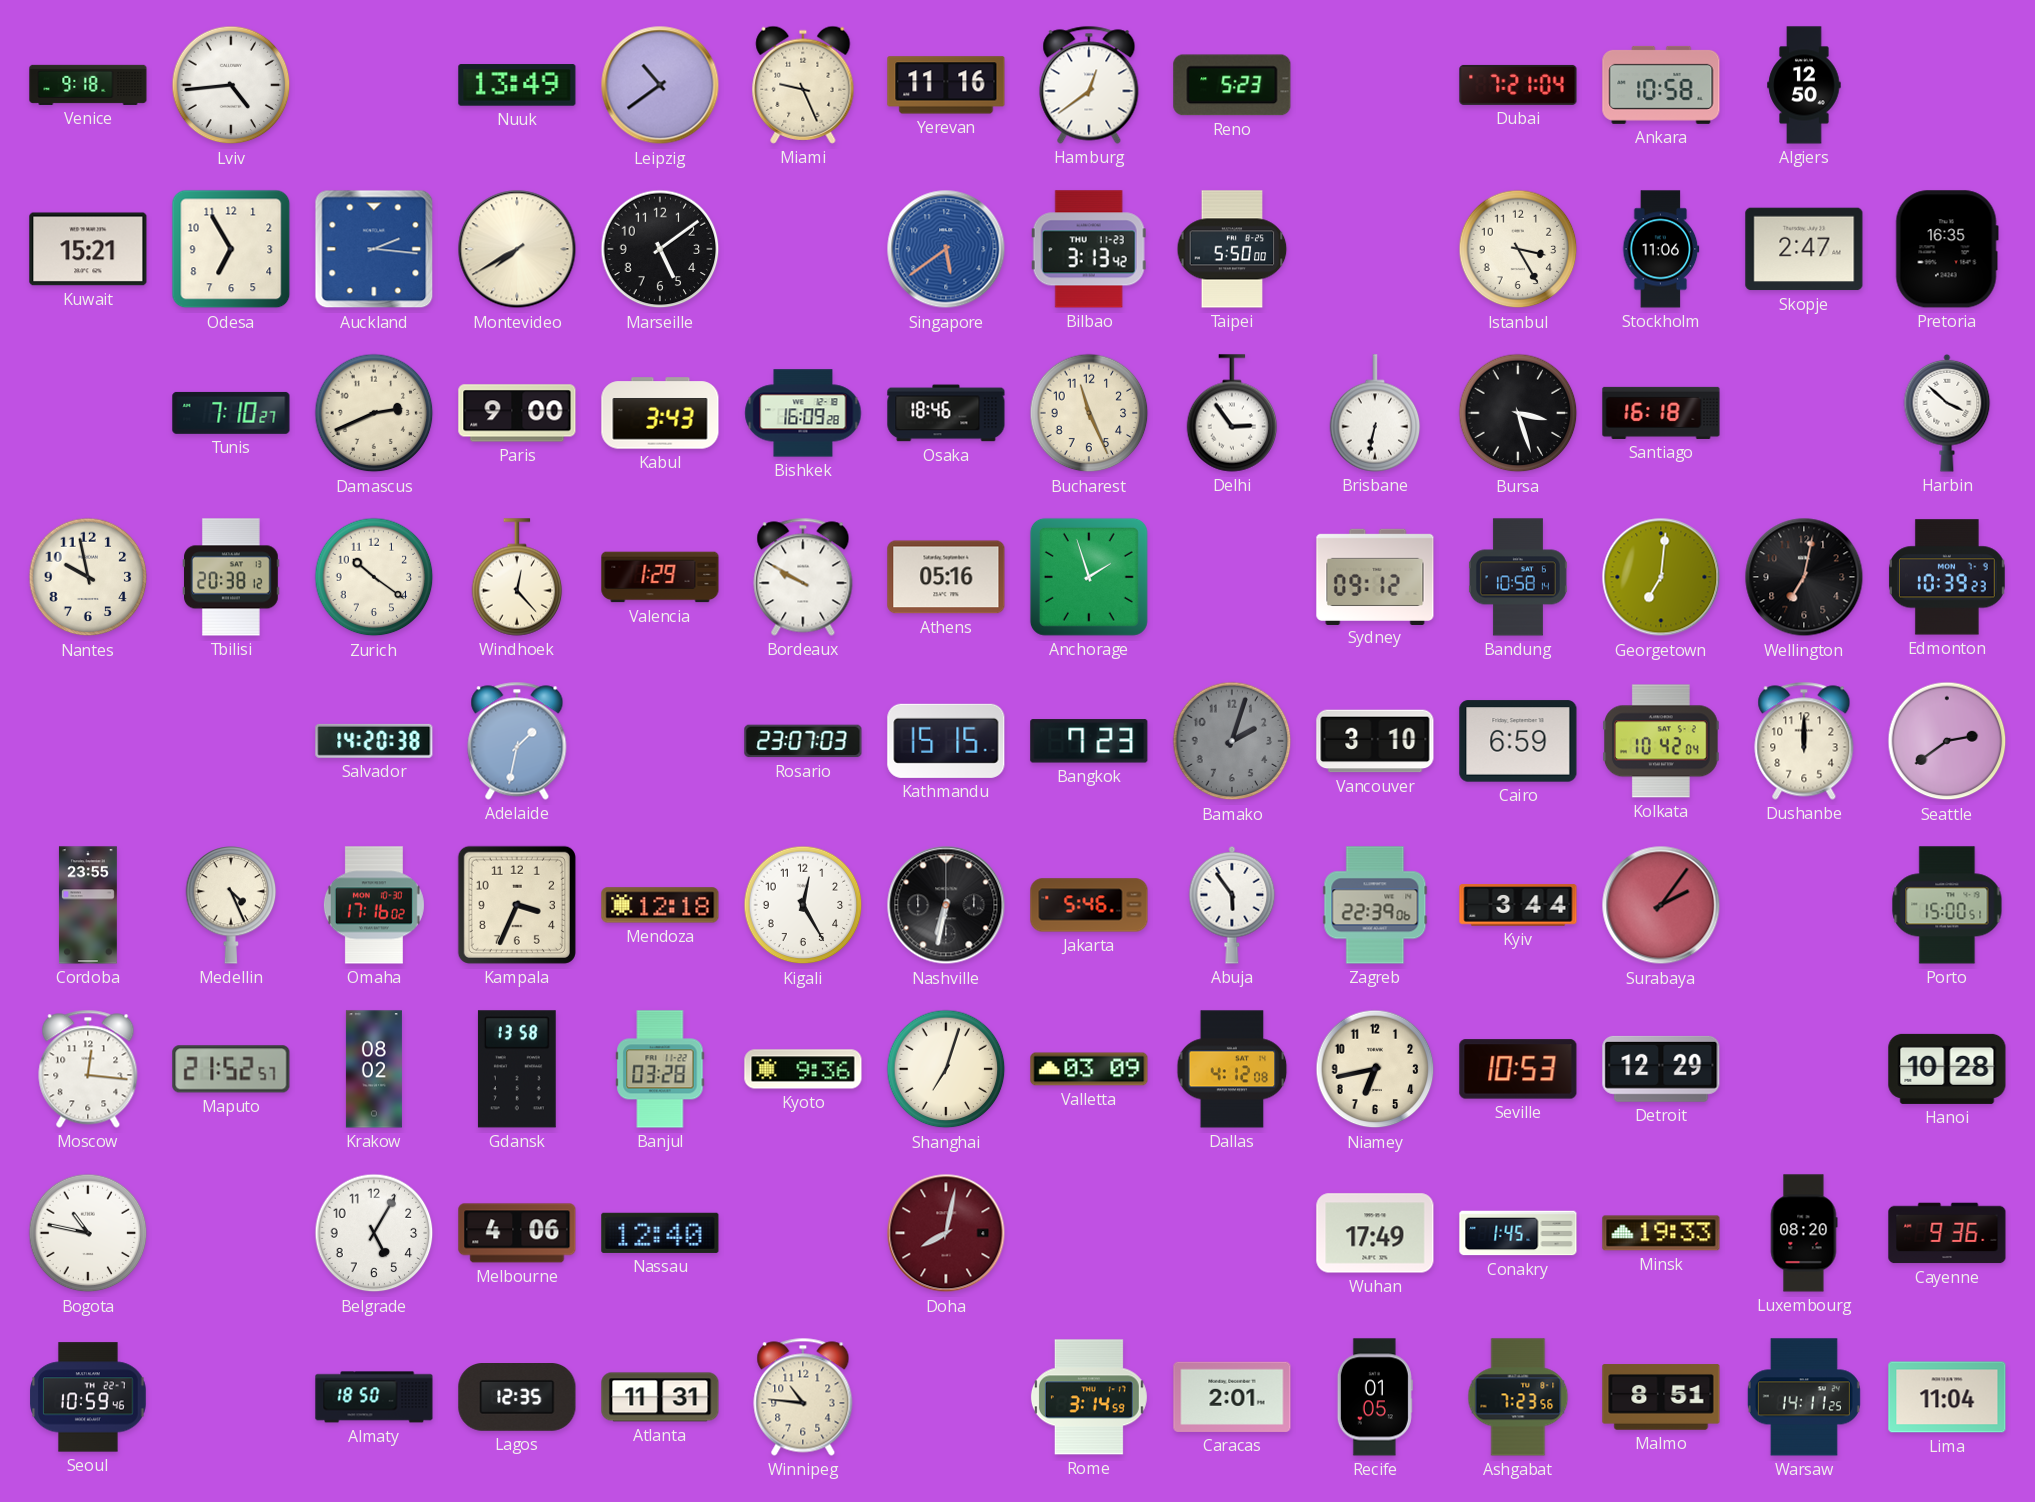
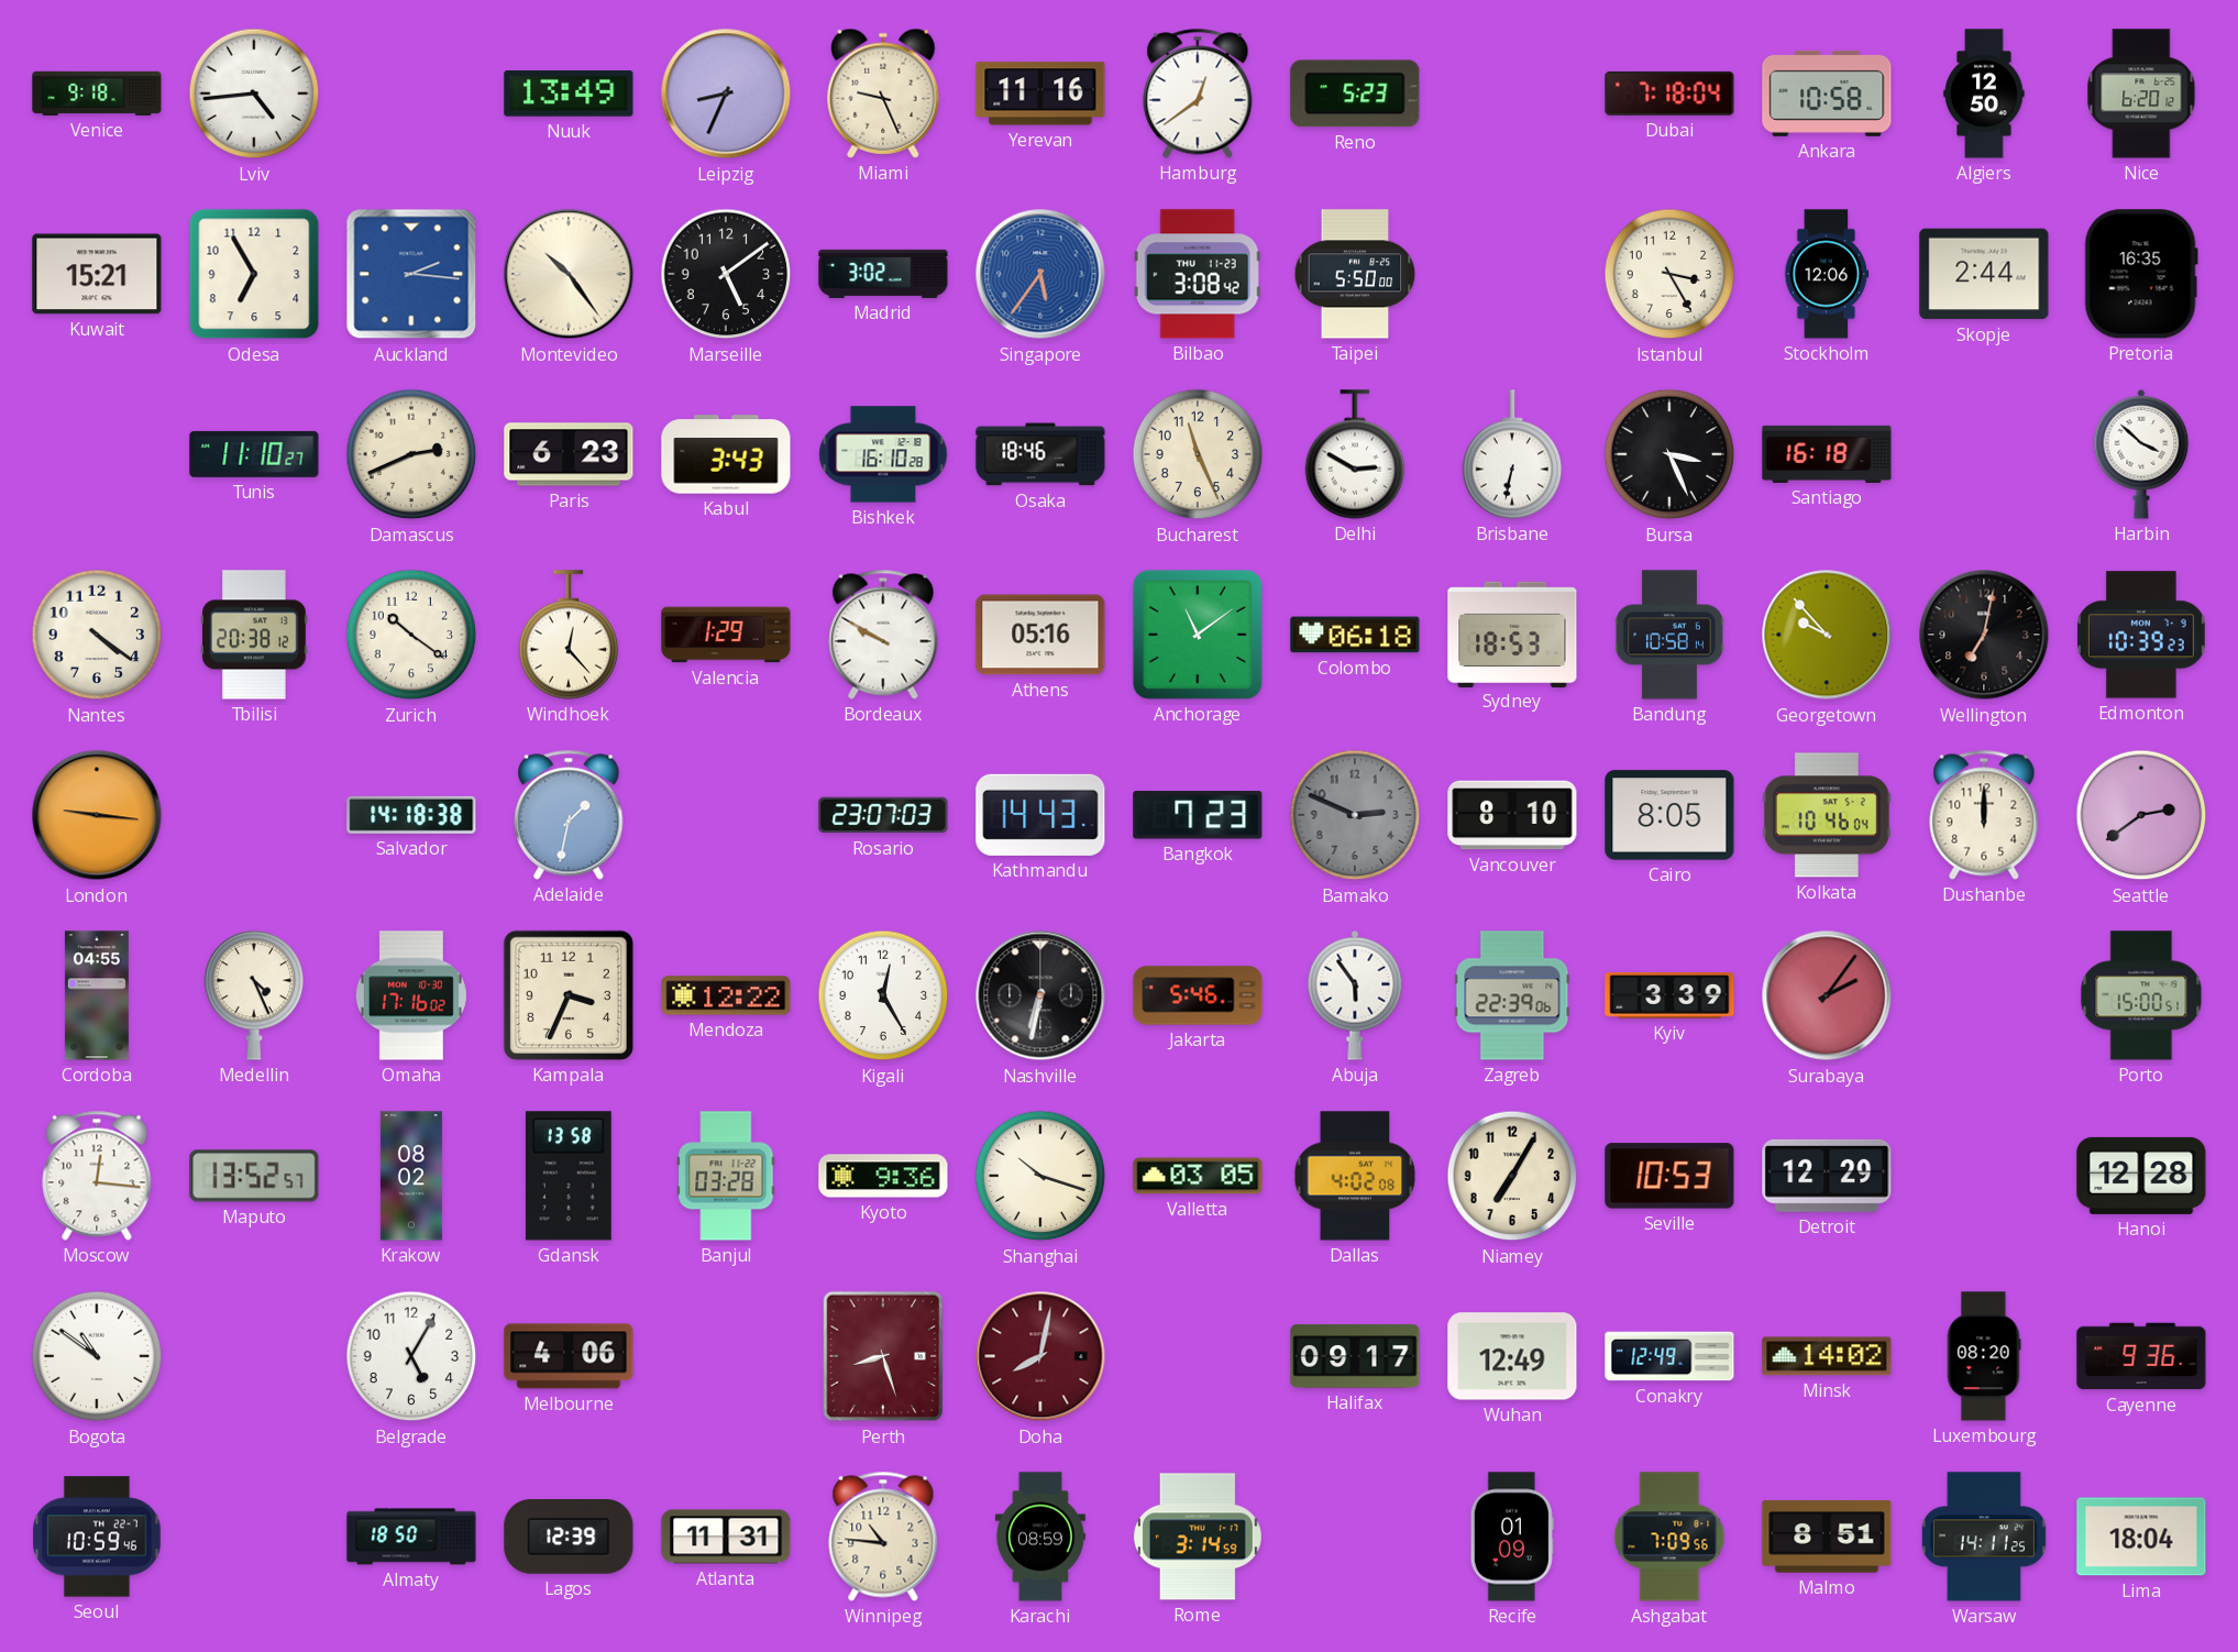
Leipzig: 10:39 -> 8:34
Dubai: 7:21 -> 7:18
Nice: none -> 6:20
Montevideo: 7:40 -> 10:24
Madrid: none -> 3:02
Singapore: 5:39 -> 5:36
Bilbao: 3:13 -> 3:08
Stockholm: 11:06 -> 12:06
Skopje: 2:47 -> 2:44
Tunis: 7:10 -> 11:10
Paris: 9:00 -> 6:23
Bishkek: 16:09 -> 16:10
Delhi: 2:54 -> 2:50
Bursa: 3:27 -> 3:26
Nantes: 9:58 -> 4:21
Anchorage: 1:57 -> 11:09
Colombo: none -> 06:18
Sydney: 09:12 -> 18:53
Georgetown: 7:01 -> 9:53
London: none -> 9:16
Salvador: 14:20 -> 14:18
Kathmandu: 15:15 -> 14:43
Bamako: 2:03 -> 2:49
Vancouver: 3:10 -> 8:10
Cairo: 6:59 -> 8:05
Kolkata: 10:42 -> 10:46
Cordoba: 23:55 -> 04:55
Mendoza: 12:18 -> 12:22
Kyiv: 3:44 -> 3:39
Maputo: 21:52 -> 13:52
Shanghai: 7:03 -> 10:18
Valletta: 03:09 -> 03:05
Dallas: 4:12 -> 4:02
Niamey: 6:43 -> 7:05
Hanoi: 10:28 -> 12:28
Bogota: 10:47 -> 10:51
Nassau: 12:40 -> none
Perth: none -> 8:27
Halifax: none -> 09:17
Wuhan: 17:49 -> 12:49
Conakry: 1:45 -> 12:49
Minsk: 19:33 -> 14:02
Lagos: 12:35 -> 12:39
Karachi: none -> 08:59
Caracas: 2:01 -> none
Recife: 01:05 -> 01:09
Ashgabat: 7:23 -> 7:09
Lima: 11:04 -> 18:04
